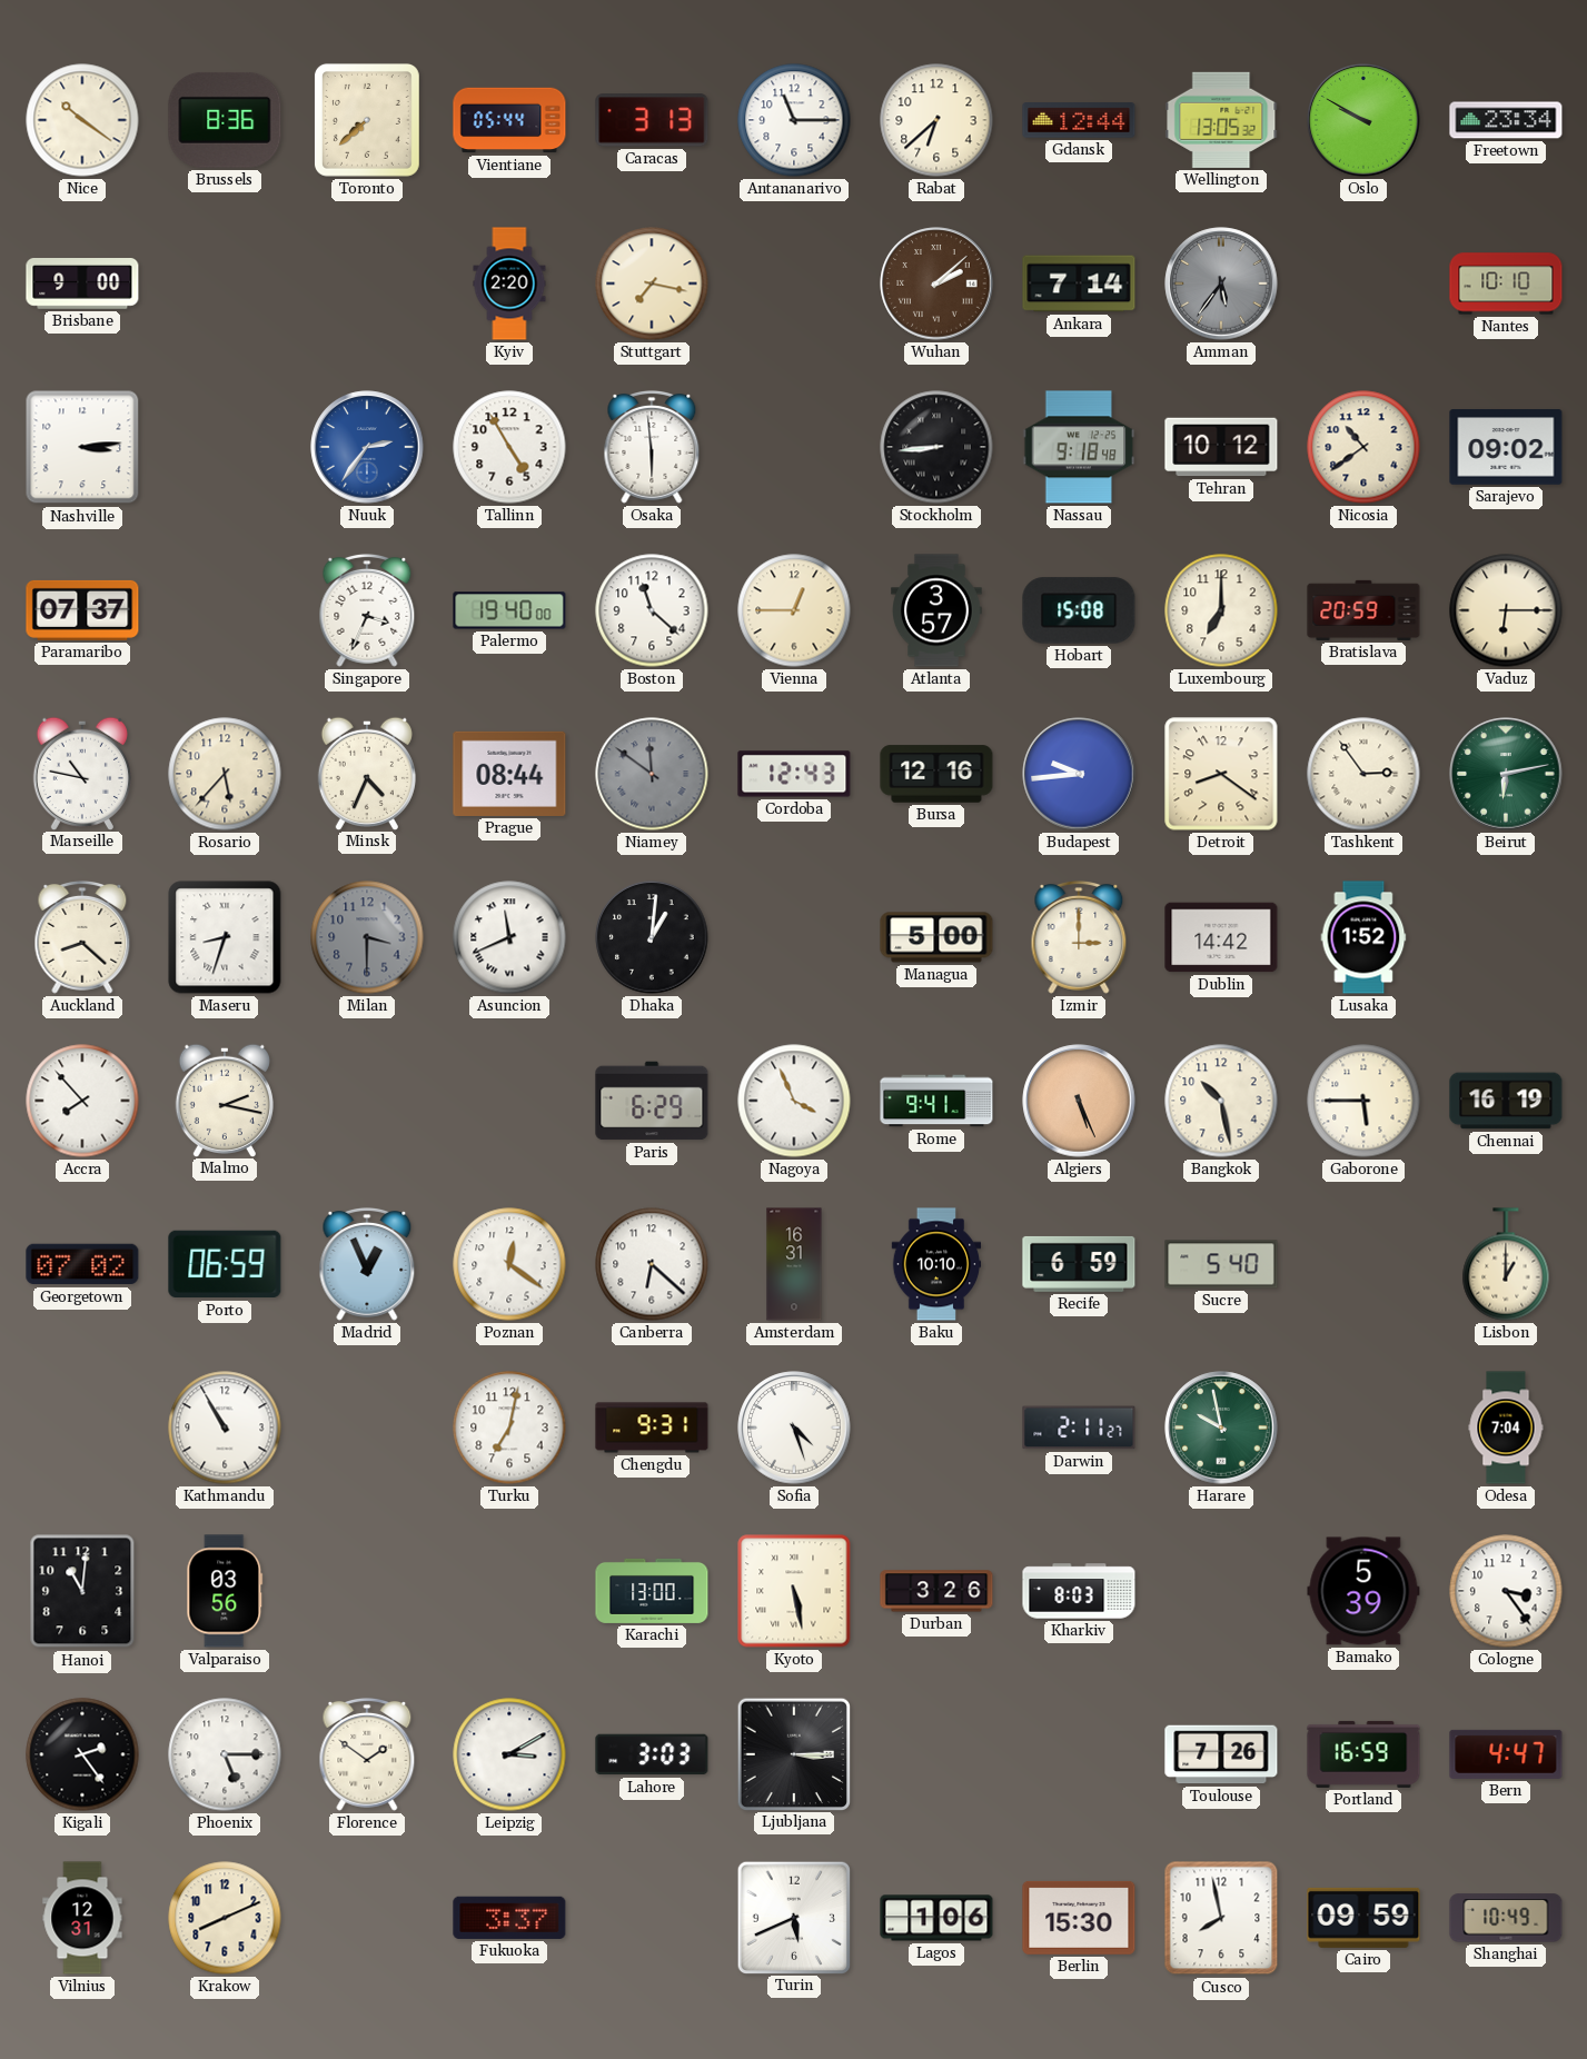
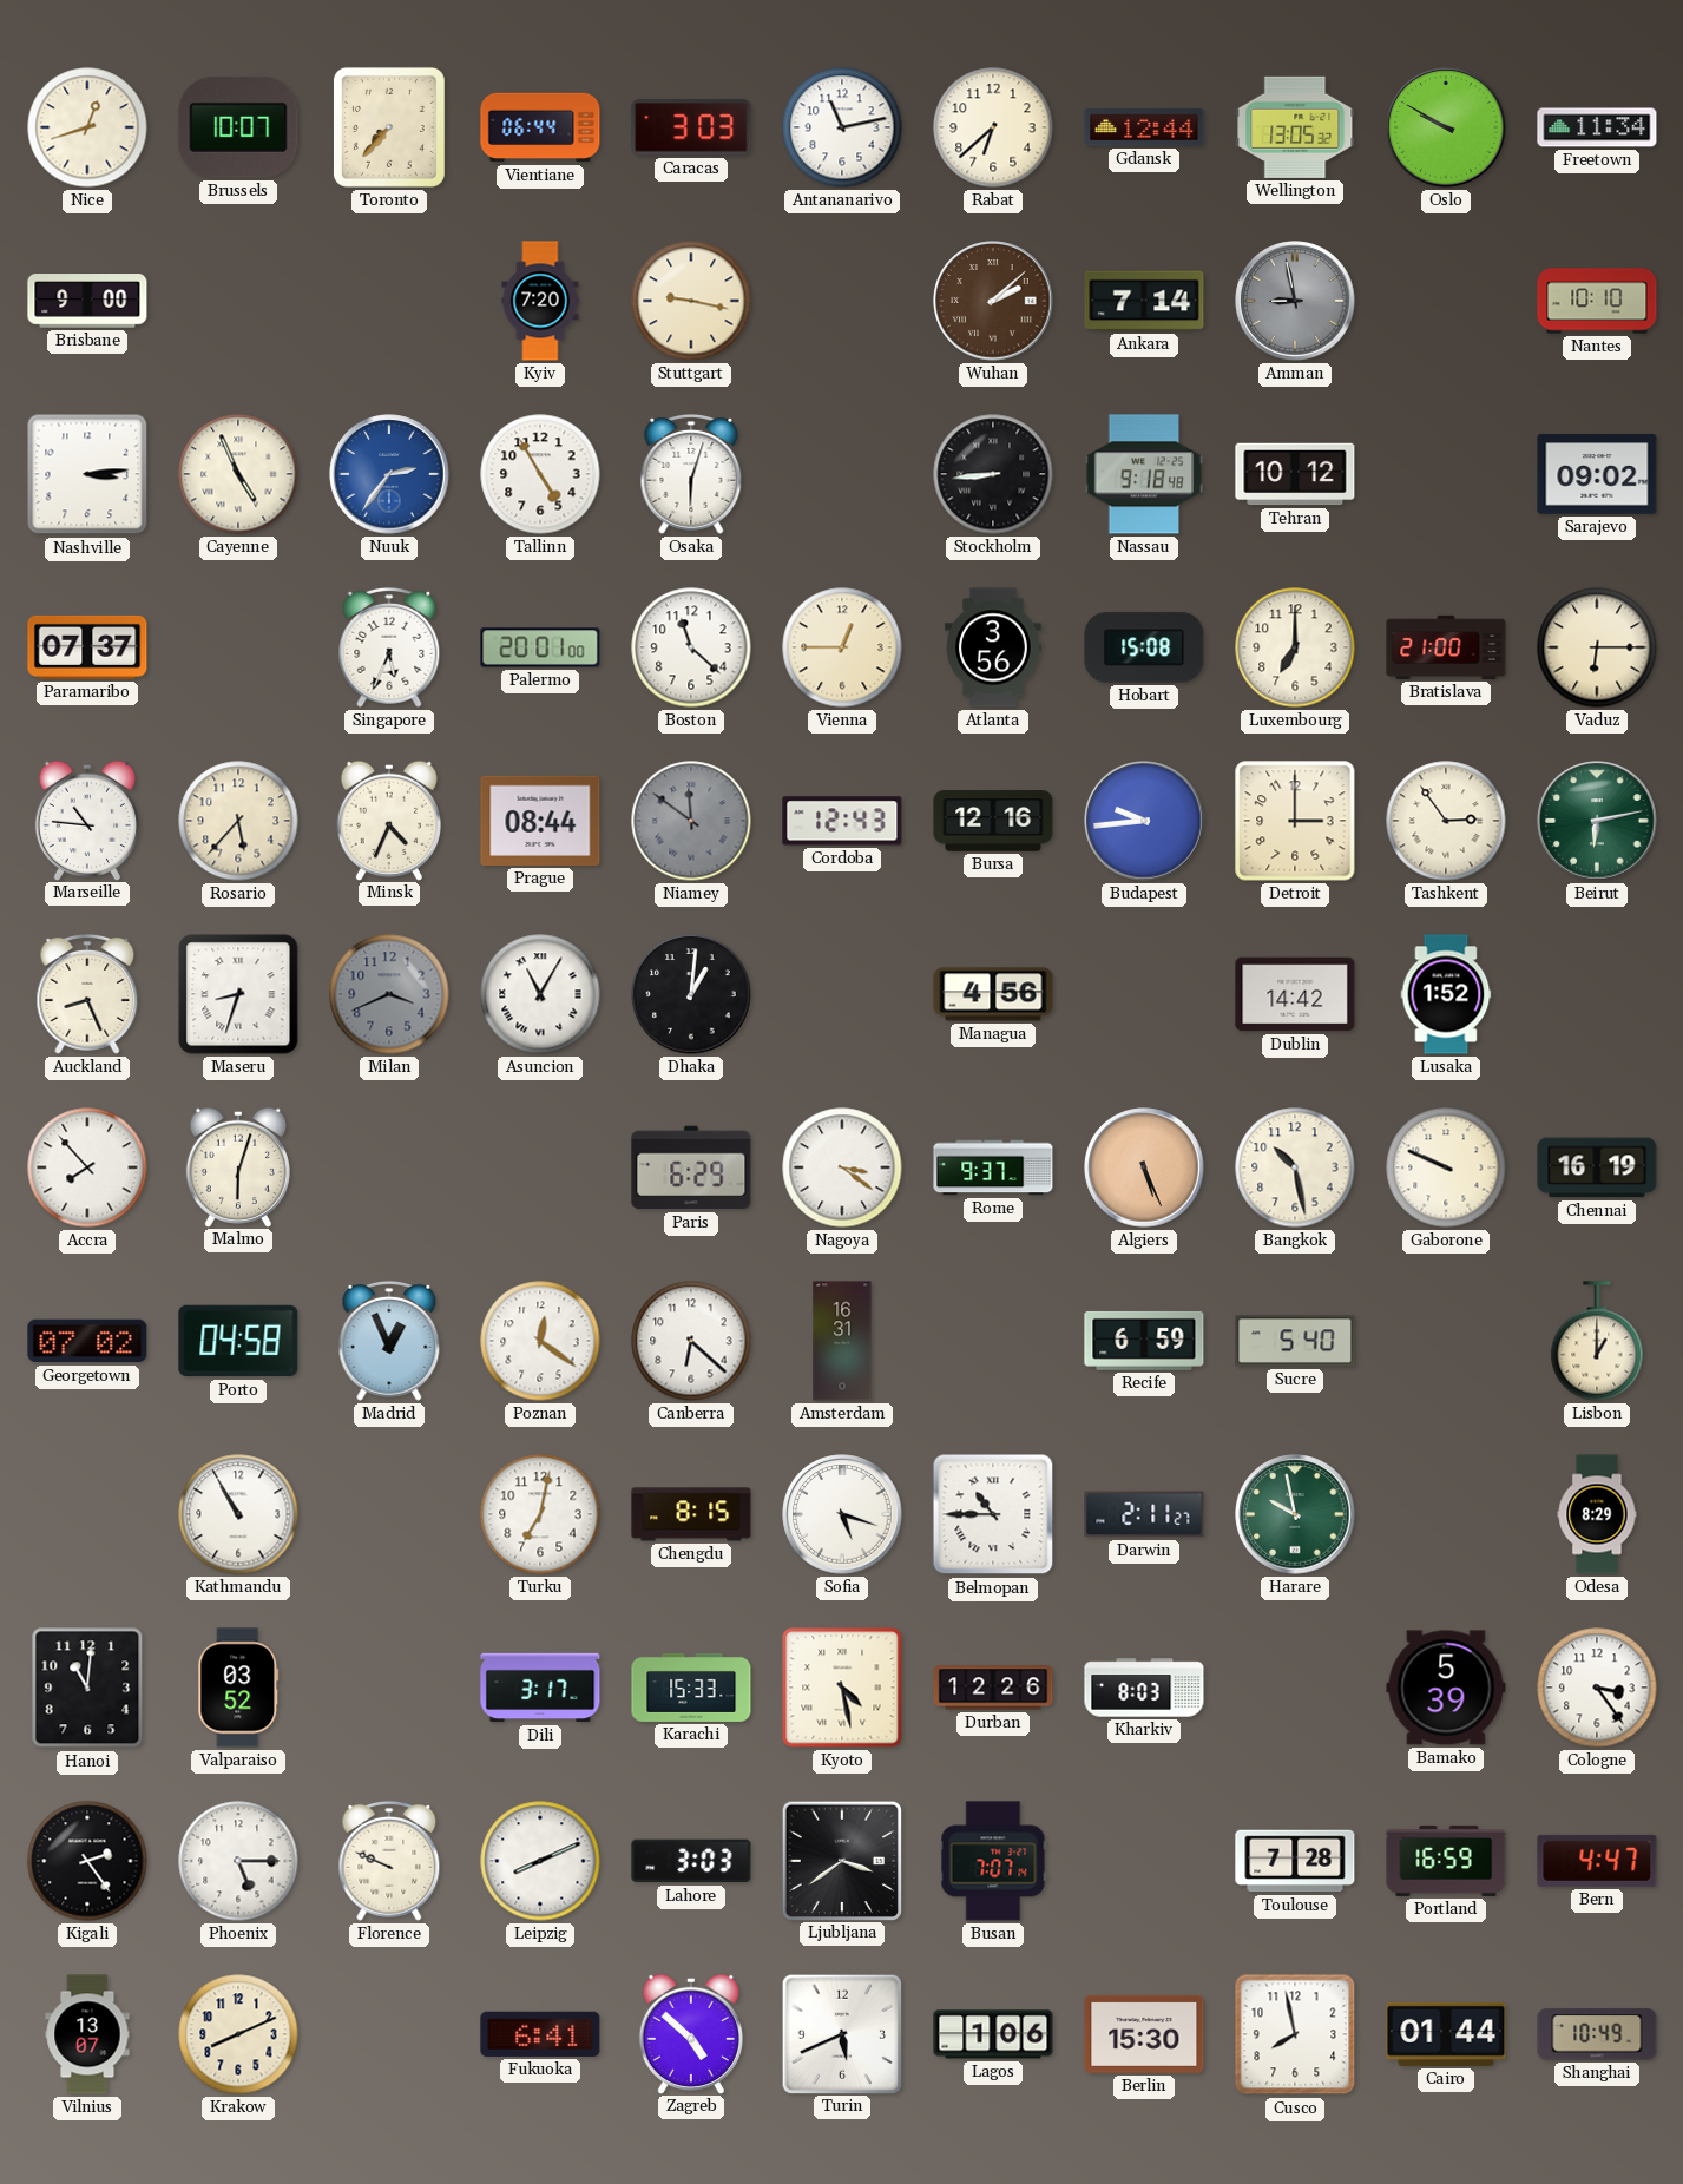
Nice: 10:21 -> 12:42
Brussels: 8:36 -> 10:07
Toronto: 7:38 -> 7:37
Vientiane: 05:44 -> 06:44
Caracas: 3:13 -> 3:03
Antananarivo: 11:15 -> 11:13
Freetown: 23:34 -> 11:34
Kyiv: 2:20 -> 7:20
Stuttgart: 7:17 -> 9:17
Amman: 5:36 -> 8:58
Cayenne: none -> 4:56
Osaka: 5:59 -> 6:03
Nicosia: 10:39 -> none
Singapore: 3:34 -> 5:34
Palermo: 19:40 -> 20:01
Atlanta: 3:57 -> 3:56
Bratislava: 20:59 -> 21:00
Marseille: 10:47 -> 10:46
Detroit: 8:21 -> 3:00
Auckland: 8:22 -> 8:26
Milan: 3:30 -> 3:41
Asuncion: 11:41 -> 11:05
Managua: 5:00 -> 4:56
Izmir: 3:00 -> none
Malmo: 2:17 -> 6:03
Nagoya: 3:56 -> 3:21
Rome: 9:41 -> 9:37
Gaborone: 5:45 -> 9:49
Porto: 06:59 -> 04:58
Baku: 10:10 -> none
Chengdu: 9:31 -> 8:15
Sofia: 4:27 -> 5:18
Belmopan: none -> 10:45
Odesa: 7:04 -> 8:29
Valparaiso: 03:56 -> 03:52
Dili: none -> 3:17
Karachi: 13:00 -> 15:33
Kyoto: 5:28 -> 4:28
Durban: 3:26 -> 12:26
Florence: 1:51 -> 9:49
Leipzig: 3:10 -> 8:11
Ljubljana: 3:15 -> 3:39
Busan: none -> 7:07
Toulouse: 7:26 -> 7:28
Vilnius: 12:31 -> 13:07
Fukuoka: 3:37 -> 6:41
Zagreb: none -> 4:52
Cairo: 09:59 -> 01:44
